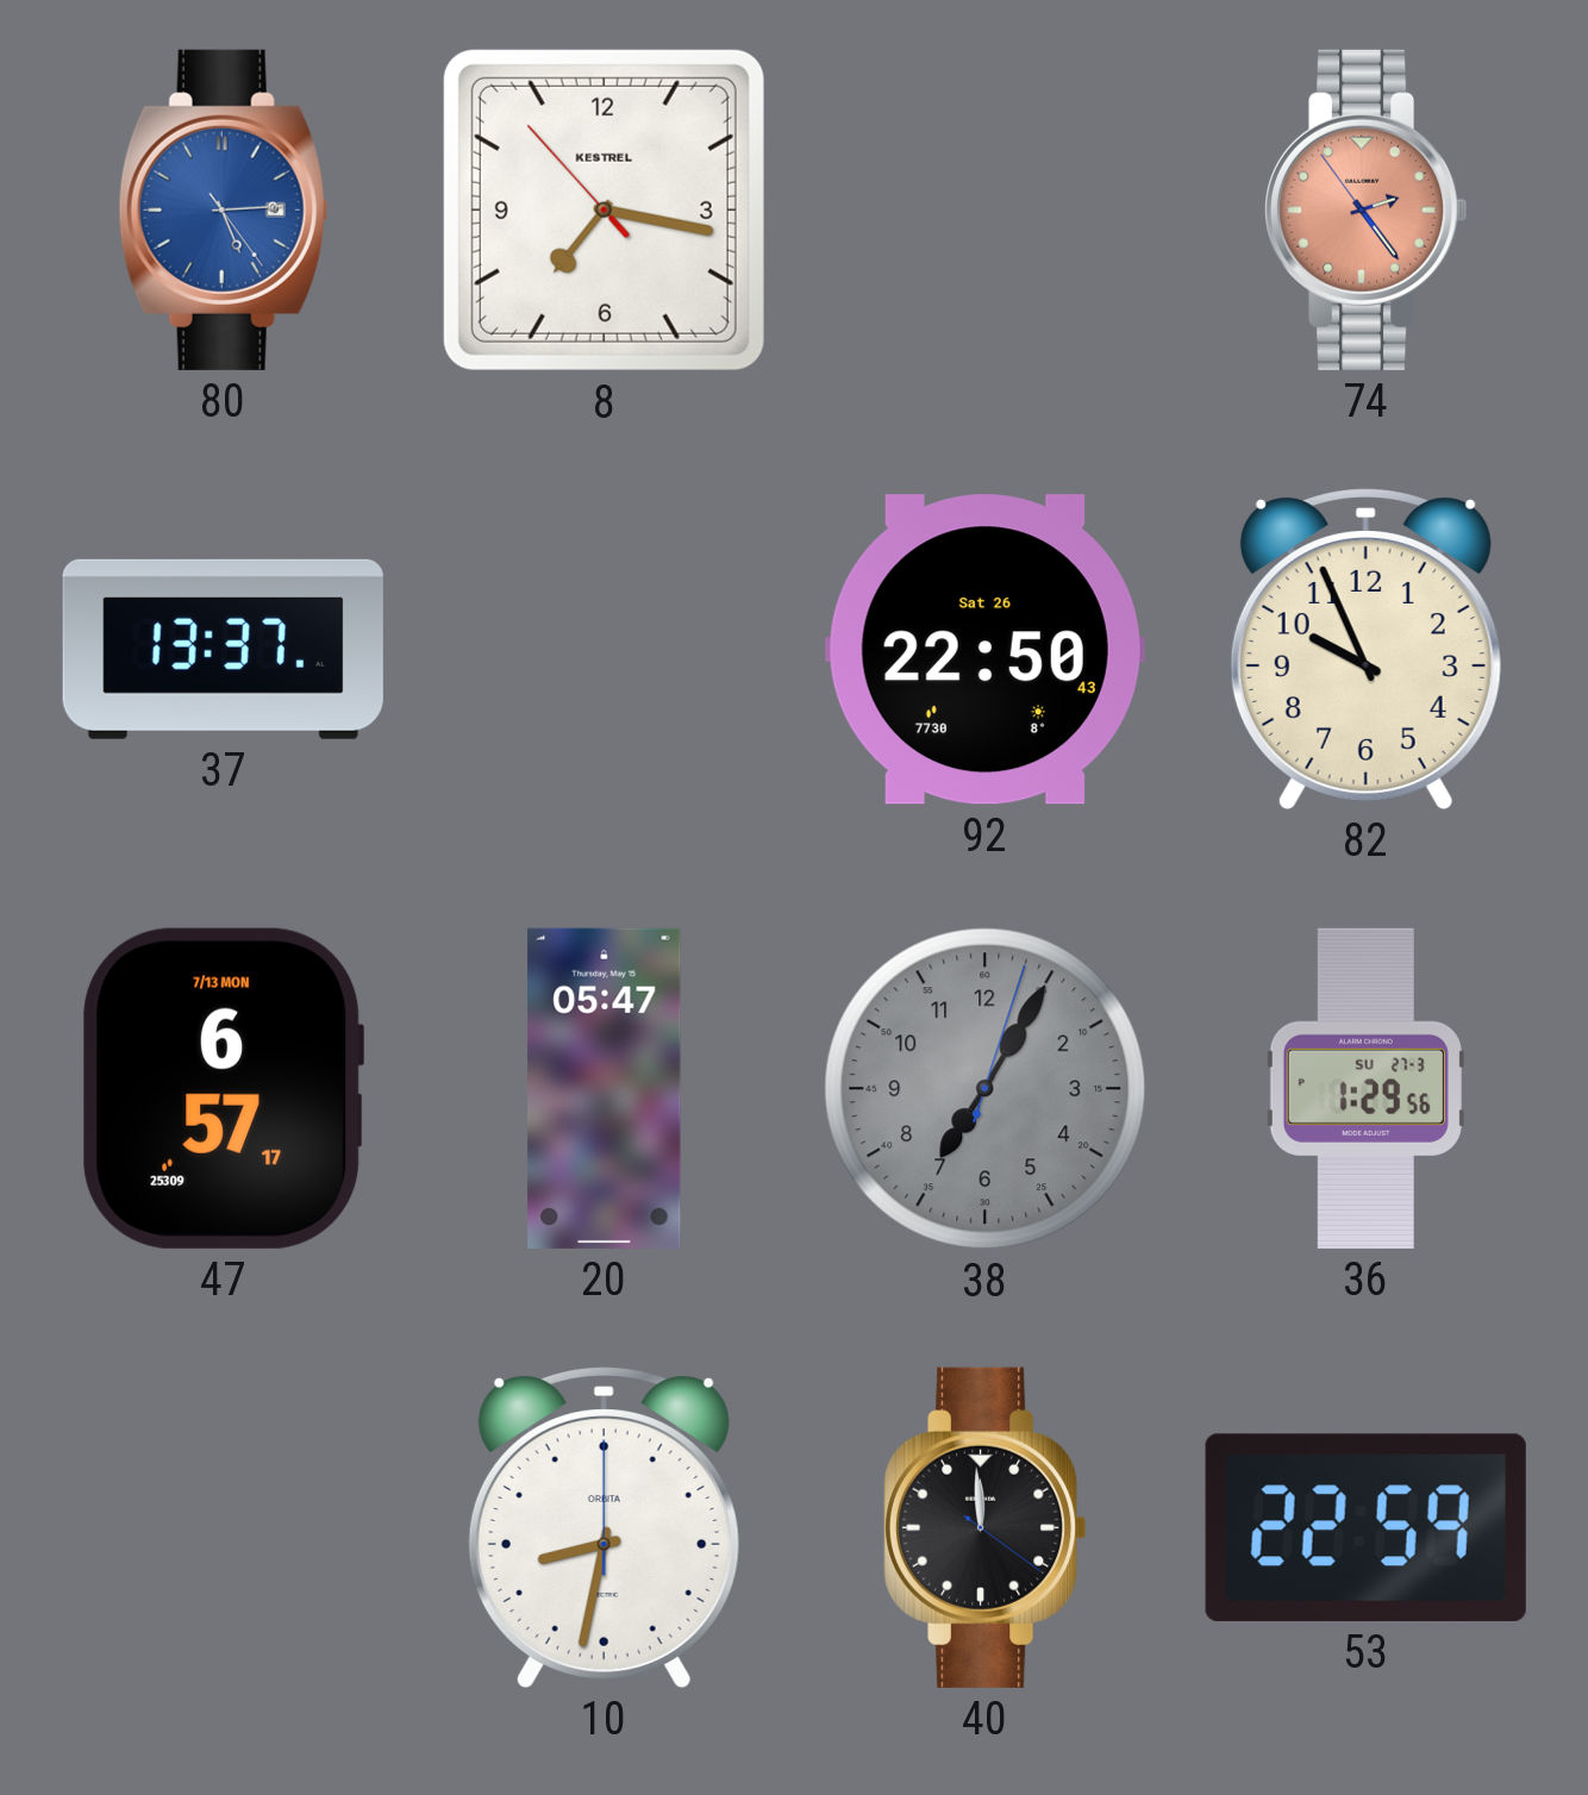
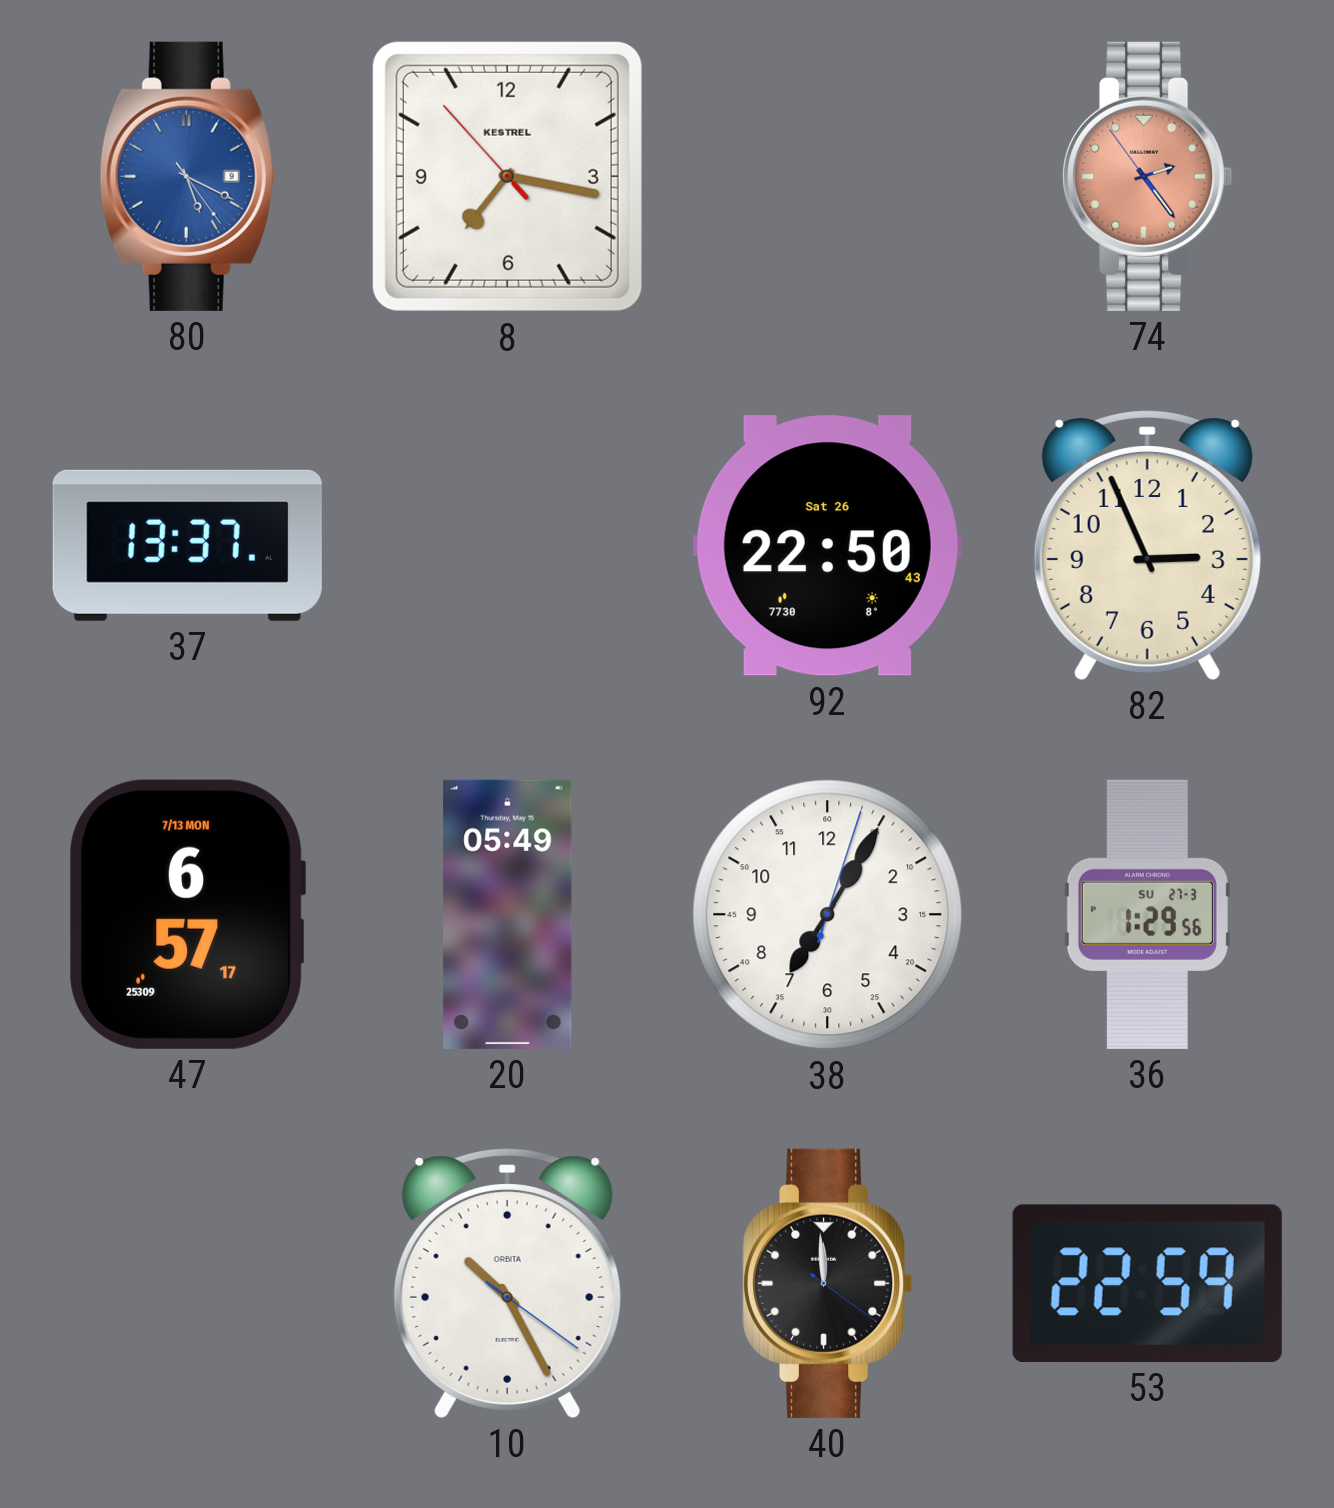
80: 5:14 -> 5:19
82: 9:56 -> 2:56
20: 05:47 -> 05:49
38 dial: grey -> white
10: 8:32 -> 10:25
